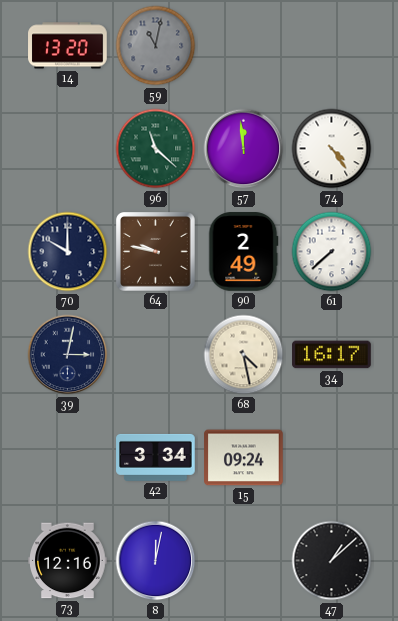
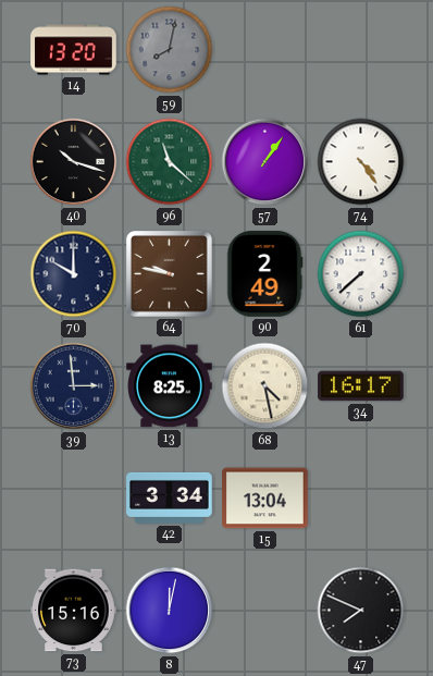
59: 11:02 -> 8:02
40: none -> 10:18
57: 11:59 -> 1:06
39: 3:02 -> 2:59
13: none -> 8:25
15: 09:24 -> 13:04
73: 12:16 -> 15:16
47: 1:08 -> 7:49
